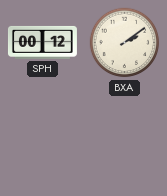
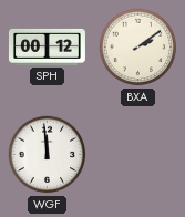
WGF: none -> 11:59
